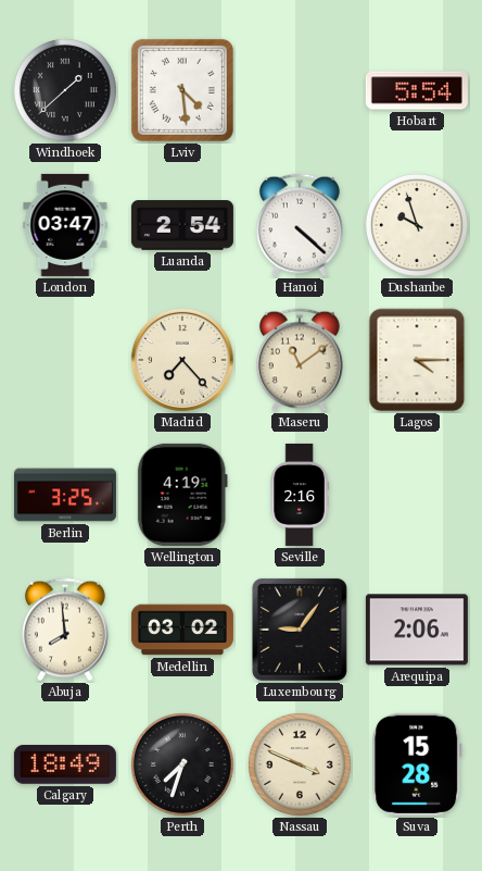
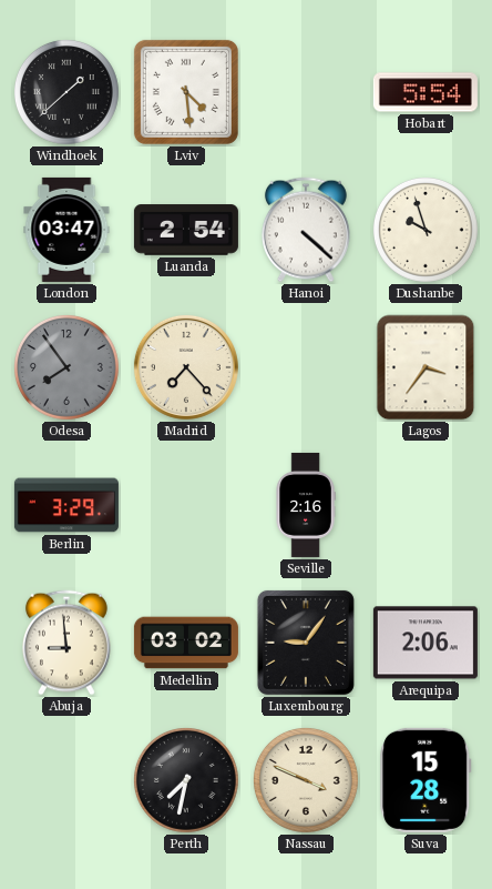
Odesa: none -> 7:54
Maseru: 11:09 -> none
Lagos: 4:15 -> 3:36
Berlin: 3:25 -> 3:29
Wellington: 4:19 -> none
Abuja: 7:59 -> 8:59
Calgary: 18:49 -> none
Perth: 7:33 -> 7:32
